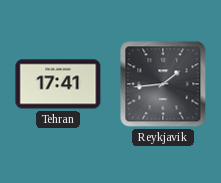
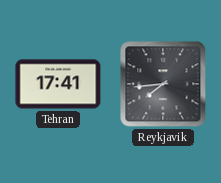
Reykjavik: 1:44 -> 7:44
